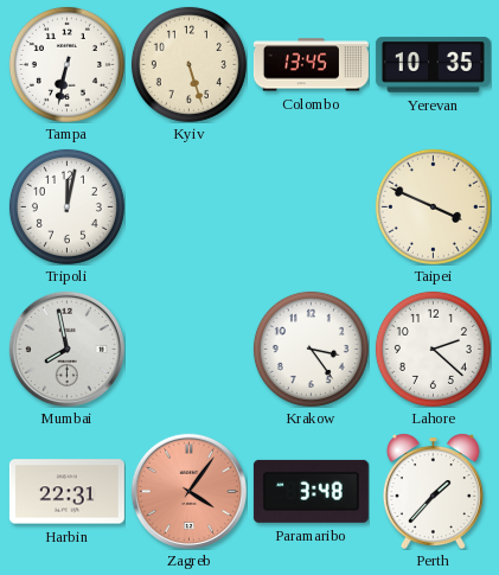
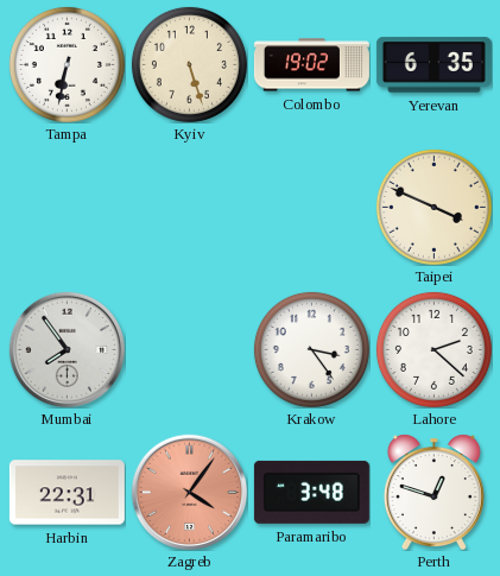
Colombo: 13:45 -> 19:02
Yerevan: 10:35 -> 6:35
Tripoli: 12:02 -> none
Mumbai: 7:58 -> 7:54
Perth: 1:37 -> 12:48
